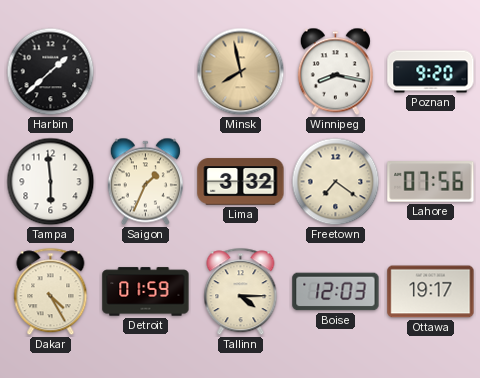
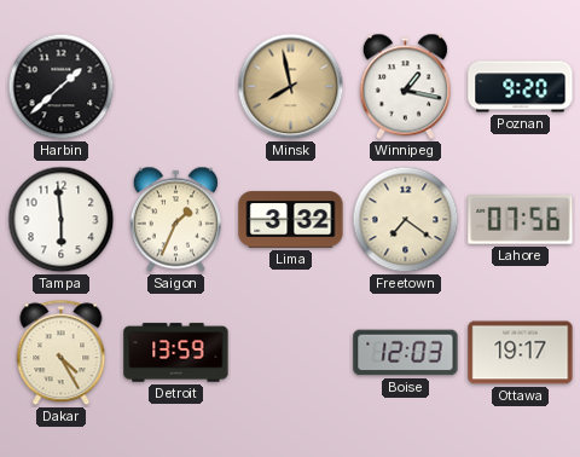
Winnipeg: 8:17 -> 1:17
Detroit: 01:59 -> 13:59
Tallinn: 4:15 -> none
